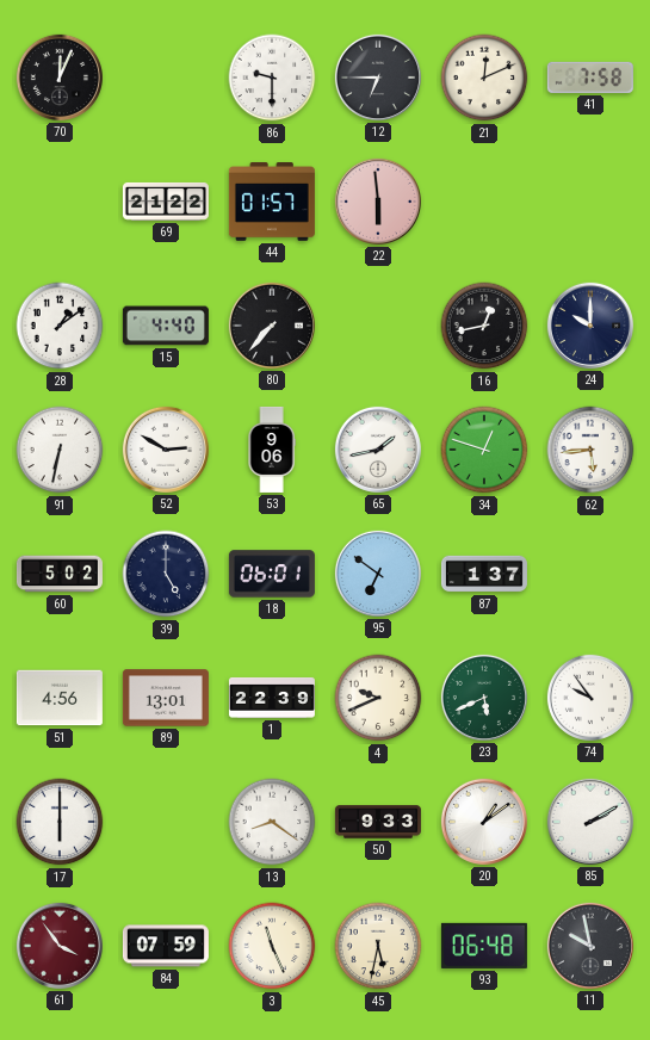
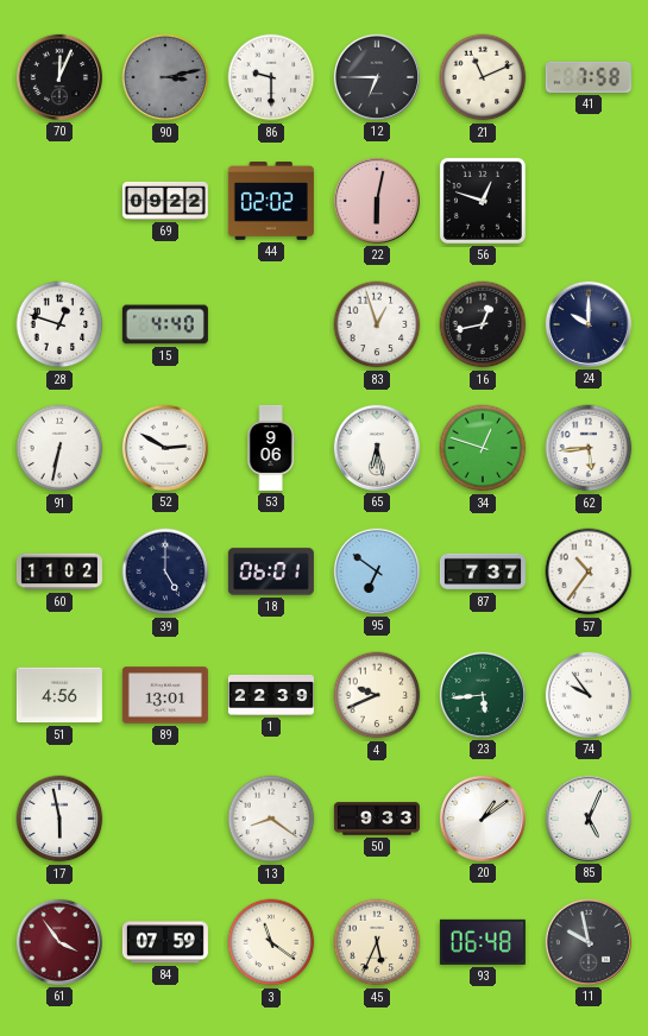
90: none -> 3:13
21: 12:11 -> 11:11
69: 21:22 -> 09:22
44: 01:57 -> 02:02
22: 5:59 -> 6:02
56: none -> 12:48
28: 1:09 -> 12:48
80: 7:37 -> none
83: none -> 12:57
65: 1:43 -> 6:28
60: 5:02 -> 11:02
87: 1:37 -> 7:37
57: none -> 10:36
23: 5:41 -> 5:44
17: 6:00 -> 5:58
85: 2:10 -> 5:04
3: 11:26 -> 11:21
45: 5:32 -> 5:34
